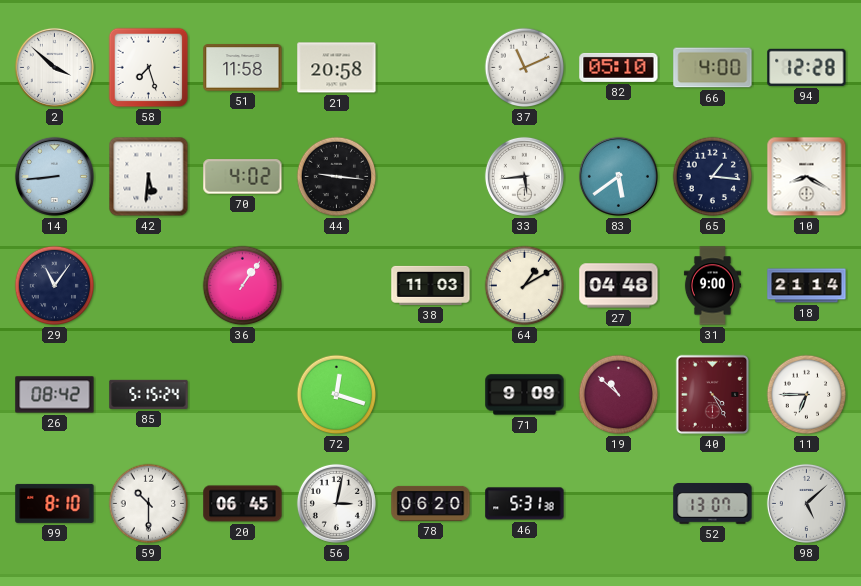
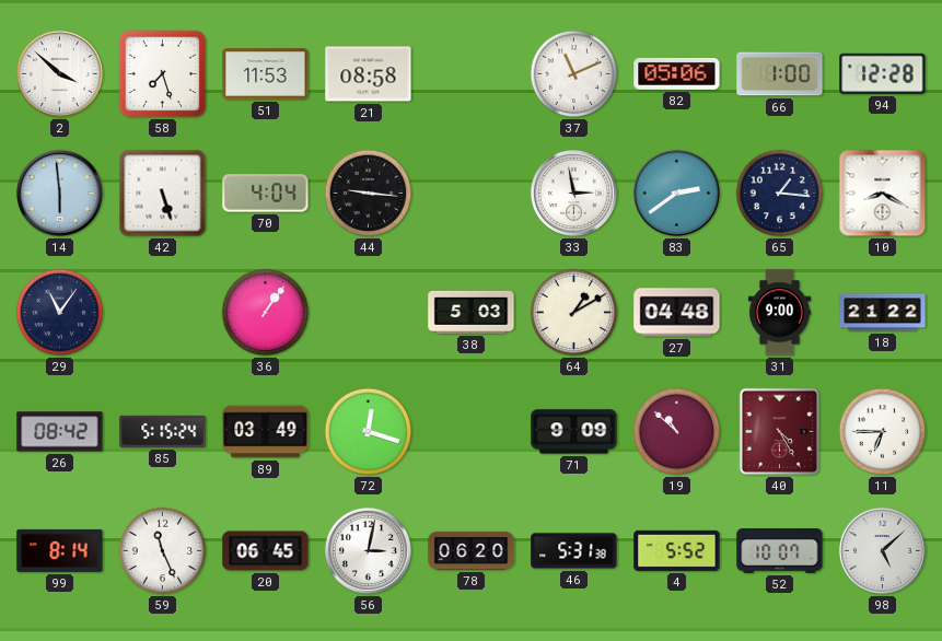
51: 11:58 -> 11:53
21: 20:58 -> 08:58
82: 05:10 -> 05:06
66: 4:00 -> 1:00
14: 8:44 -> 5:59
42: 5:31 -> 5:27
70: 4:02 -> 4:04
33: 5:44 -> 2:58
83: 5:39 -> 2:39
38: 11:03 -> 5:03
18: 21:14 -> 21:22
89: none -> 03:49
99: 8:10 -> 8:14
59: 10:30 -> 11:26
4: none -> 5:52
52: 13:07 -> 10:07
